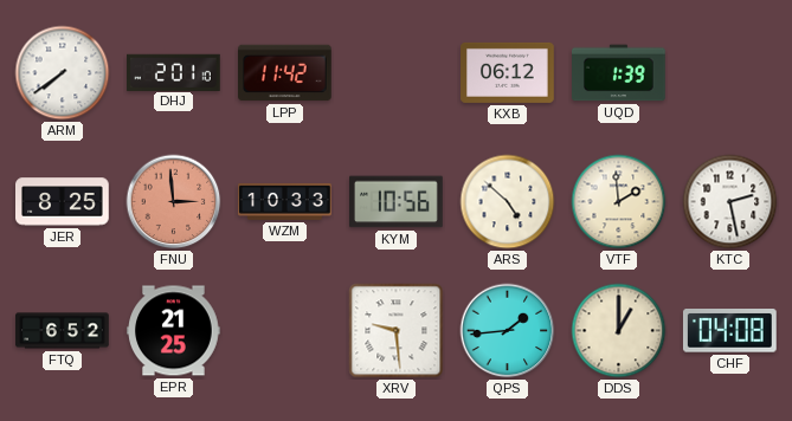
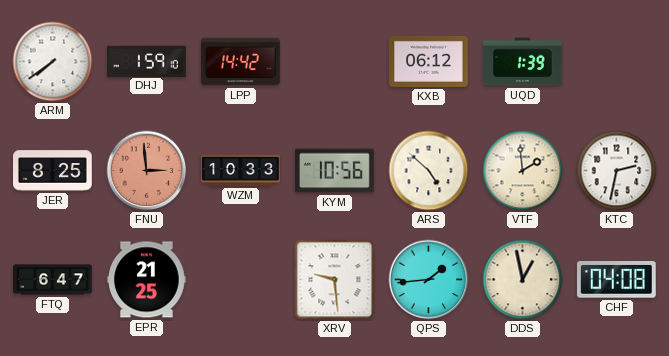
DHJ: 2:01 -> 1:59
LPP: 11:42 -> 14:42
KTC: 2:28 -> 2:32
FTQ: 6:52 -> 6:47
DDS: 1:00 -> 12:58
